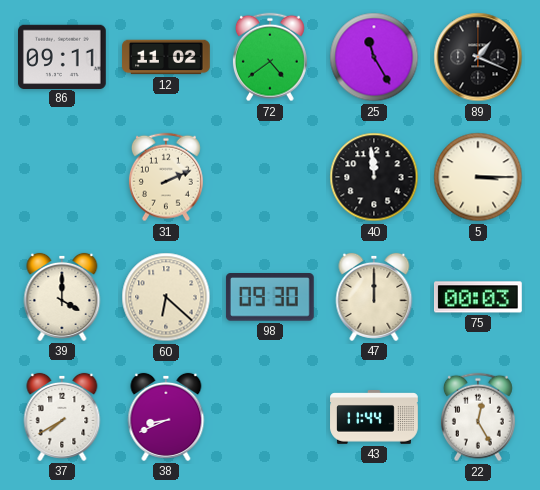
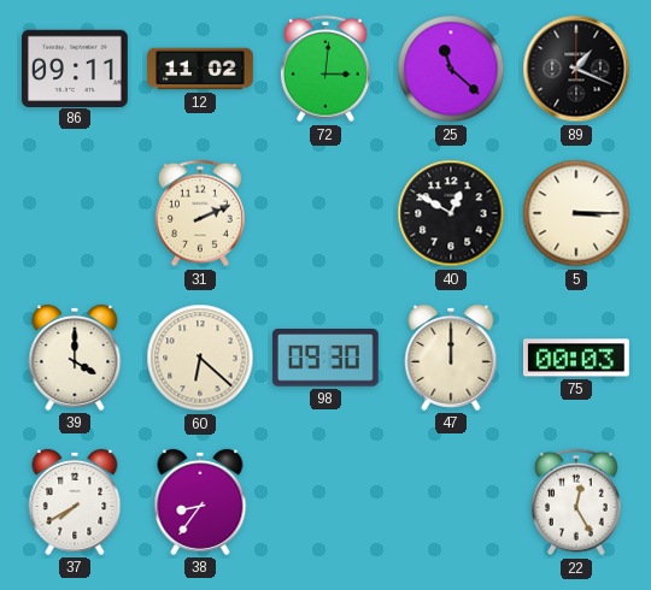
72: 4:39 -> 3:01
25: 11:25 -> 11:22
40: 11:59 -> 12:50
38: 8:41 -> 8:36
43: 11:44 -> none
